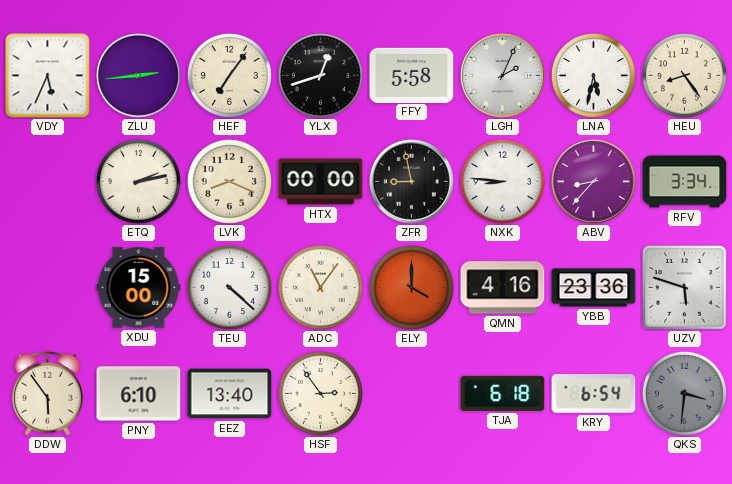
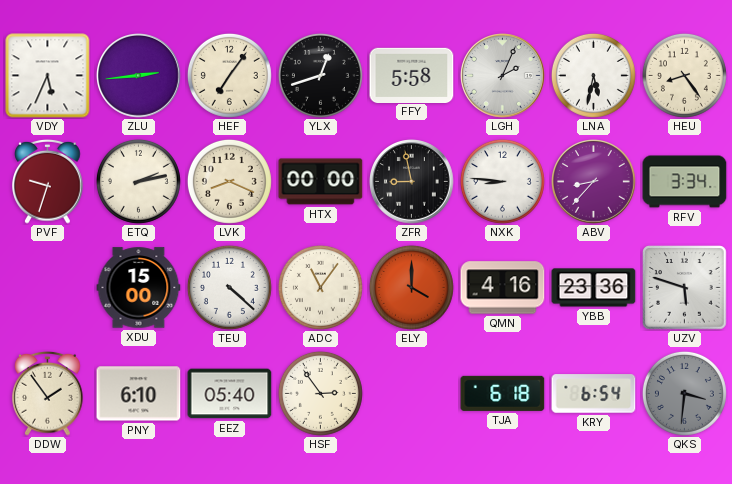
PVF: none -> 9:33
DDW: 5:54 -> 1:54
EEZ: 13:40 -> 05:40
